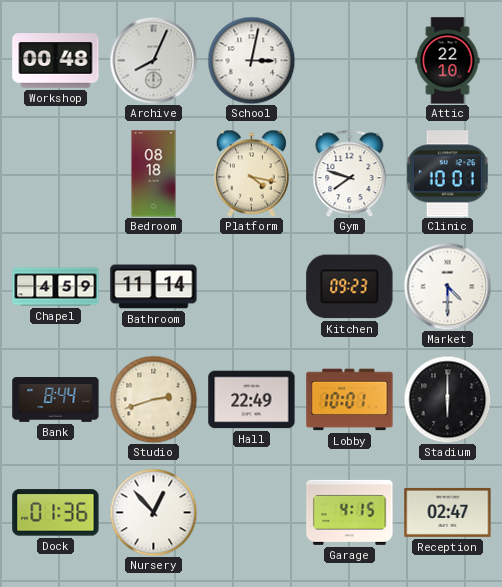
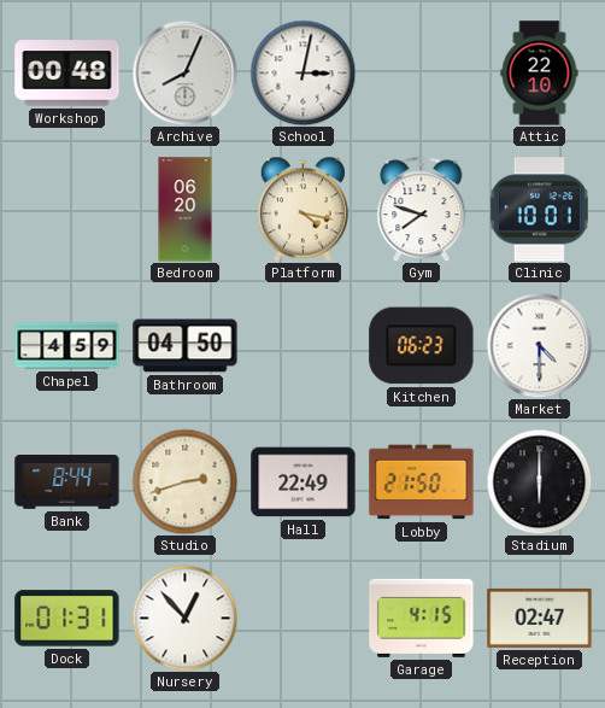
Bedroom: 08:18 -> 06:20
Bathroom: 11:14 -> 04:50
Kitchen: 09:23 -> 06:23
Lobby: 10:01 -> 21:50
Dock: 01:36 -> 01:31
